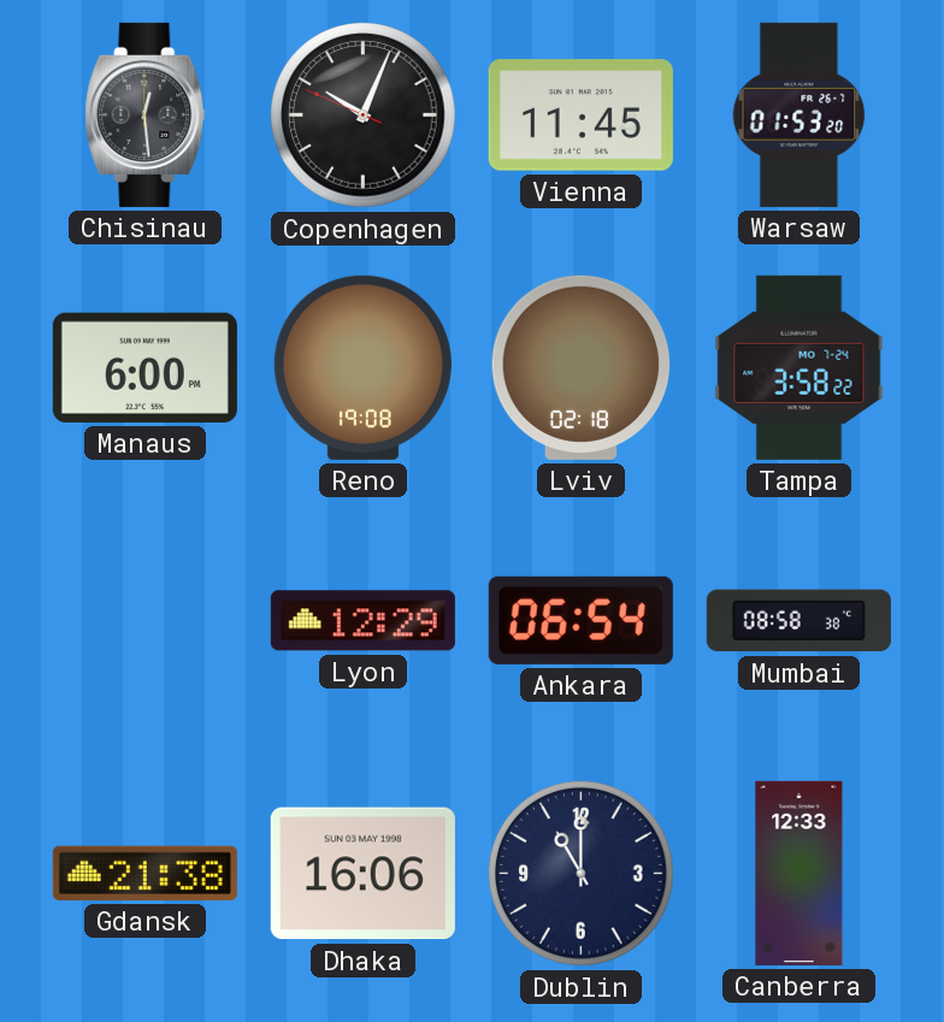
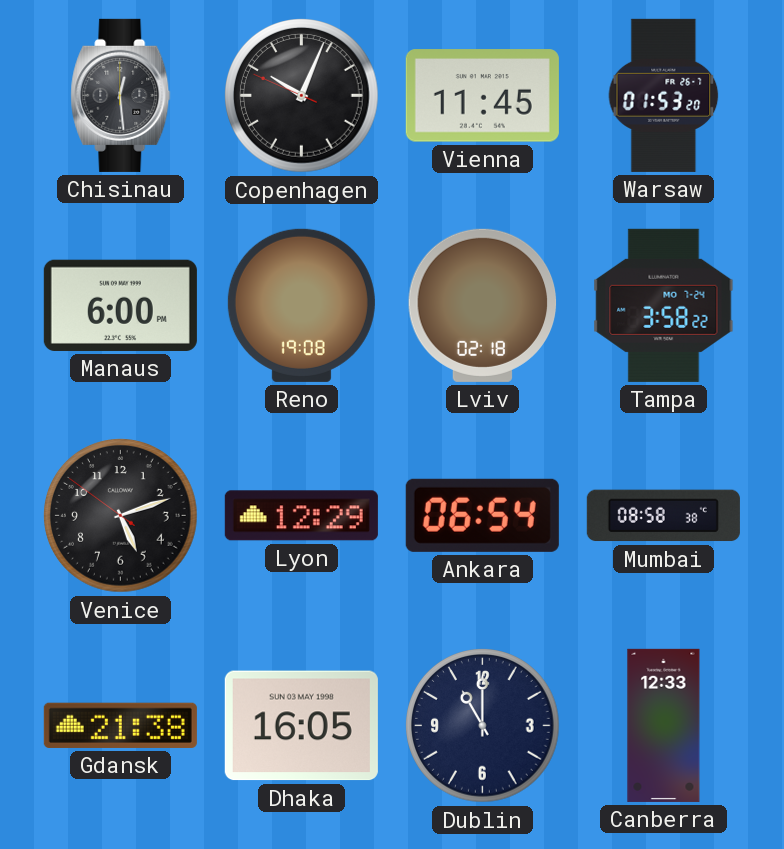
Venice: none -> 5:11
Dhaka: 16:06 -> 16:05
